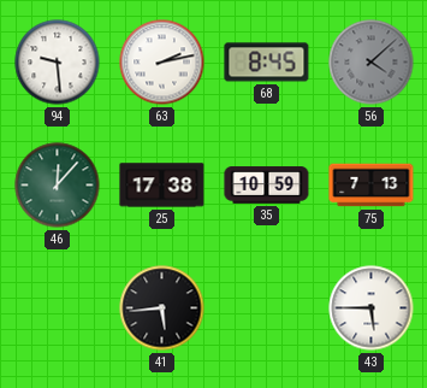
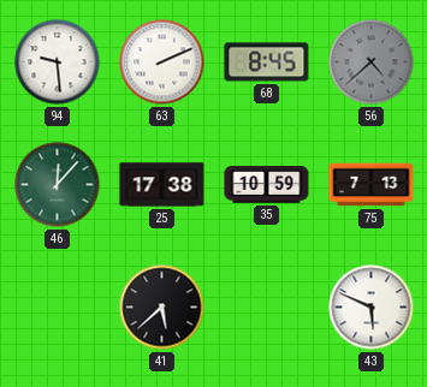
63: 2:13 -> 2:11
56: 4:08 -> 4:38
41: 5:44 -> 5:38
43: 5:45 -> 5:49
